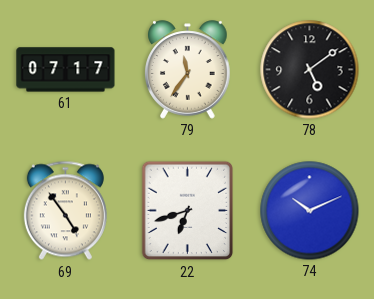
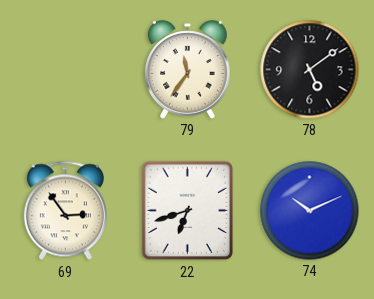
61: 07:17 -> none
69: 4:54 -> 2:54
